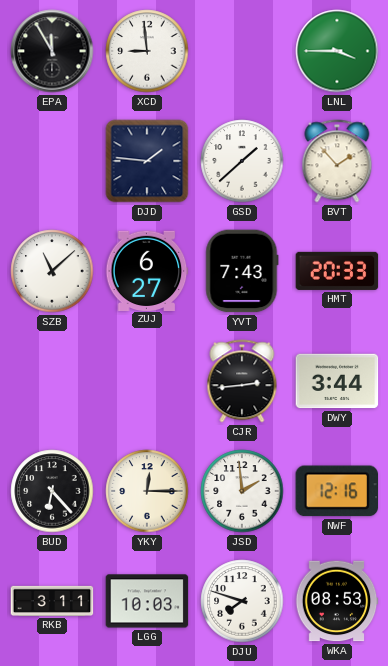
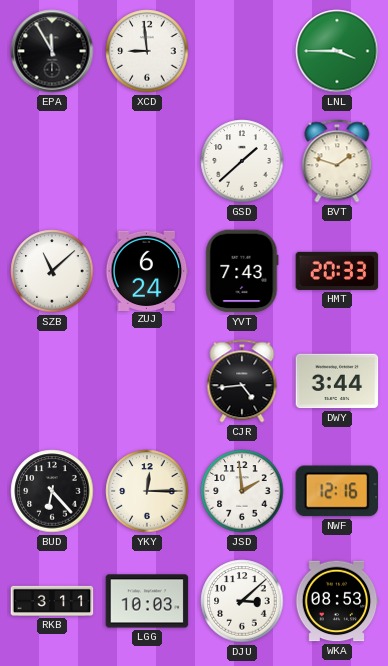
DJD: 1:46 -> none
BVT: 1:53 -> 1:48
ZUJ: 6:27 -> 6:24
CJR: 2:44 -> 4:44
DJU: 7:48 -> 3:08
